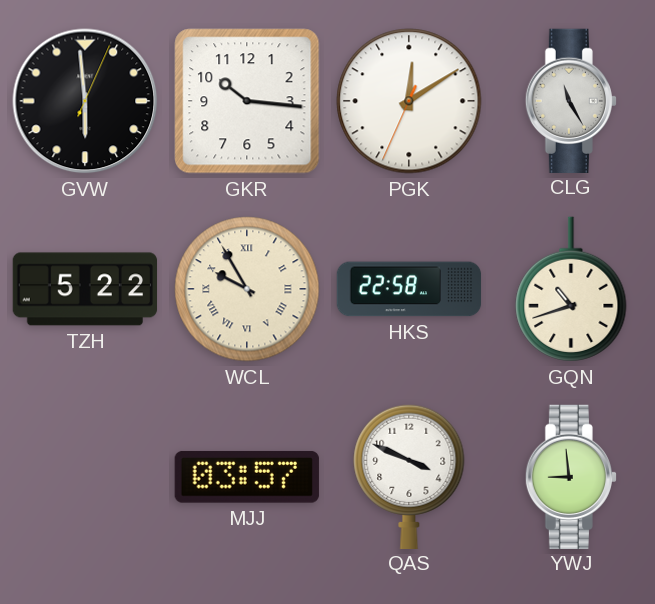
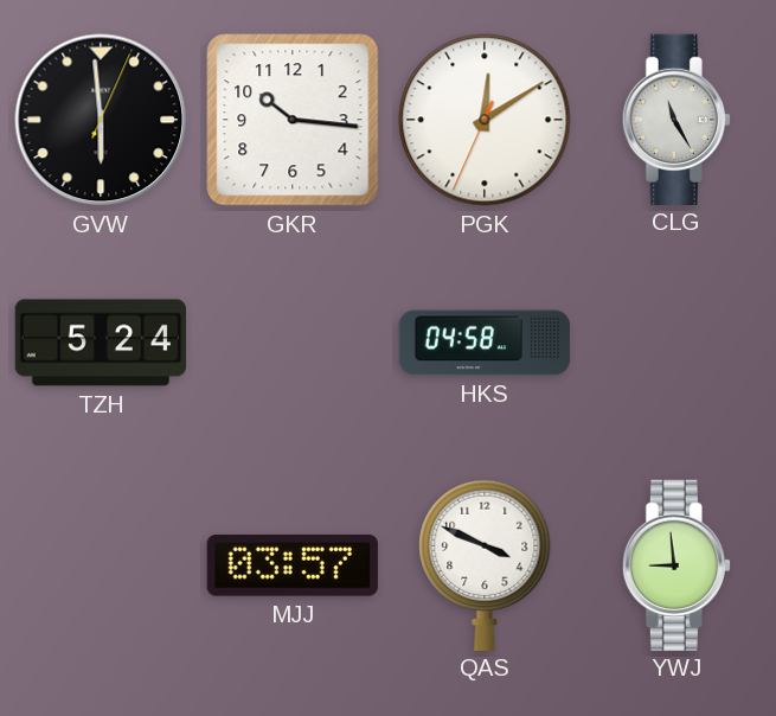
TZH: 5:22 -> 5:24
WCL: 9:55 -> none
HKS: 22:58 -> 04:58
GQN: 10:42 -> none
